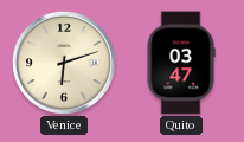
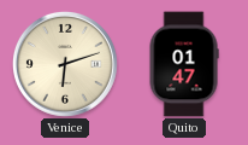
Quito: 03:47 -> 01:47
